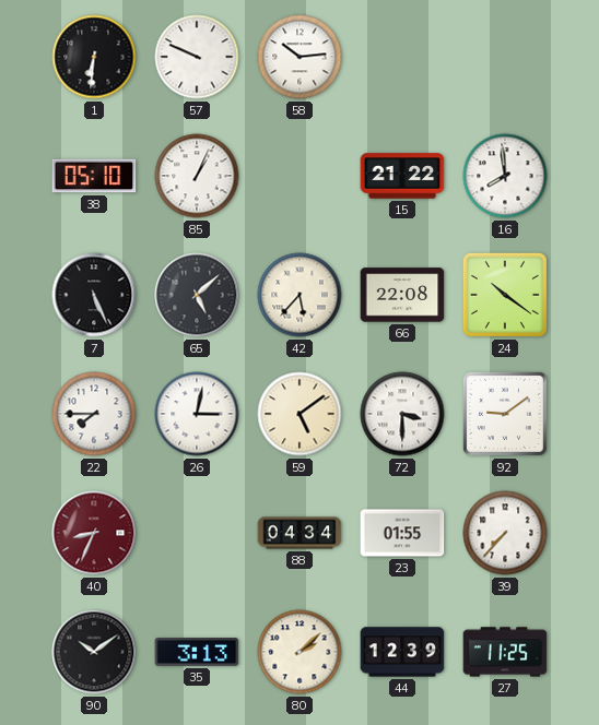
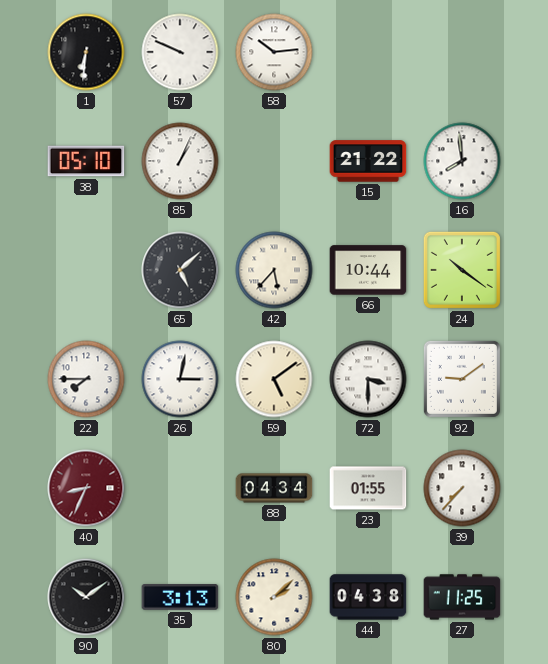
7: 5:26 -> none
66: 22:08 -> 10:44
44: 12:39 -> 04:38
